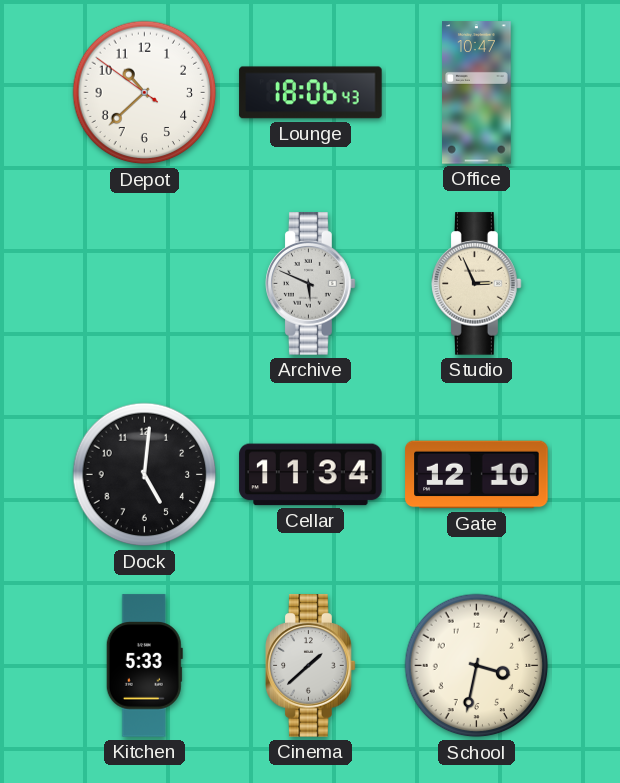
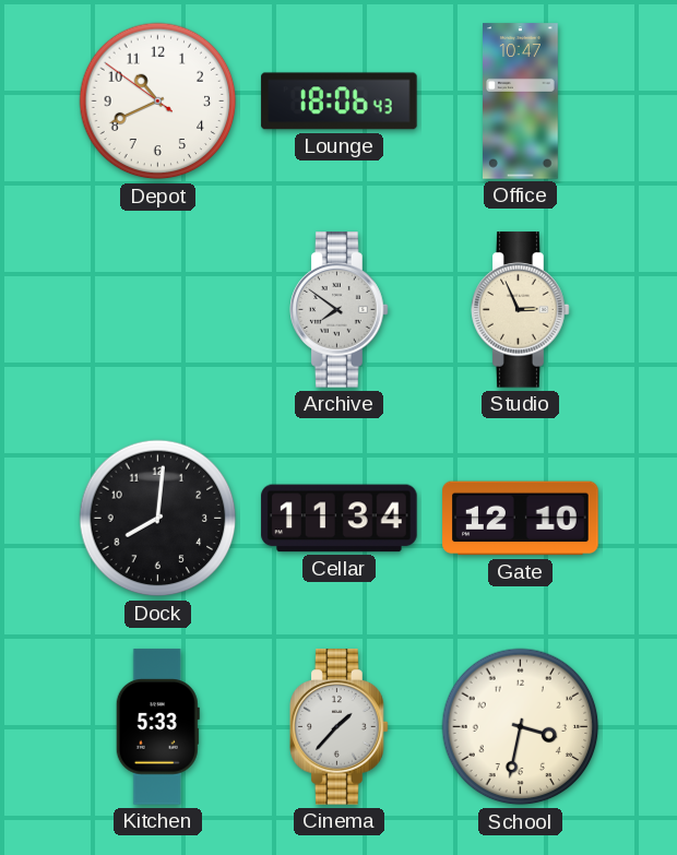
Depot: 10:37 -> 10:40
Archive: 5:49 -> 7:51
Dock: 5:01 -> 8:01
Cinema: 1:38 -> 1:37
